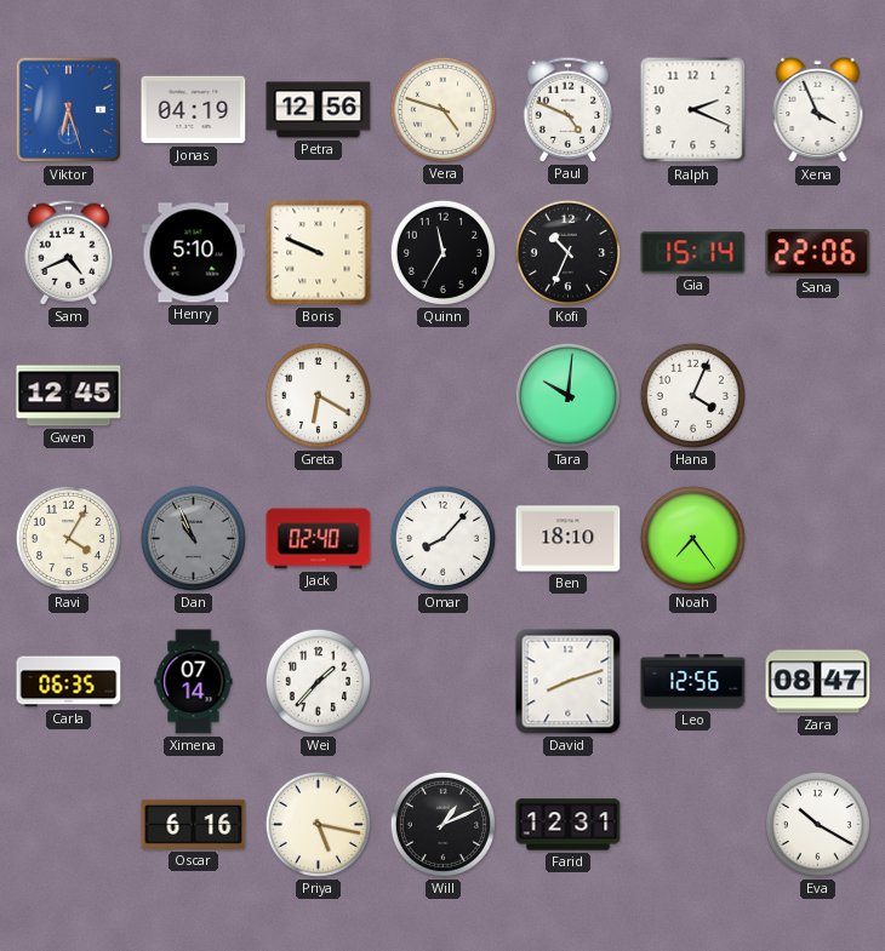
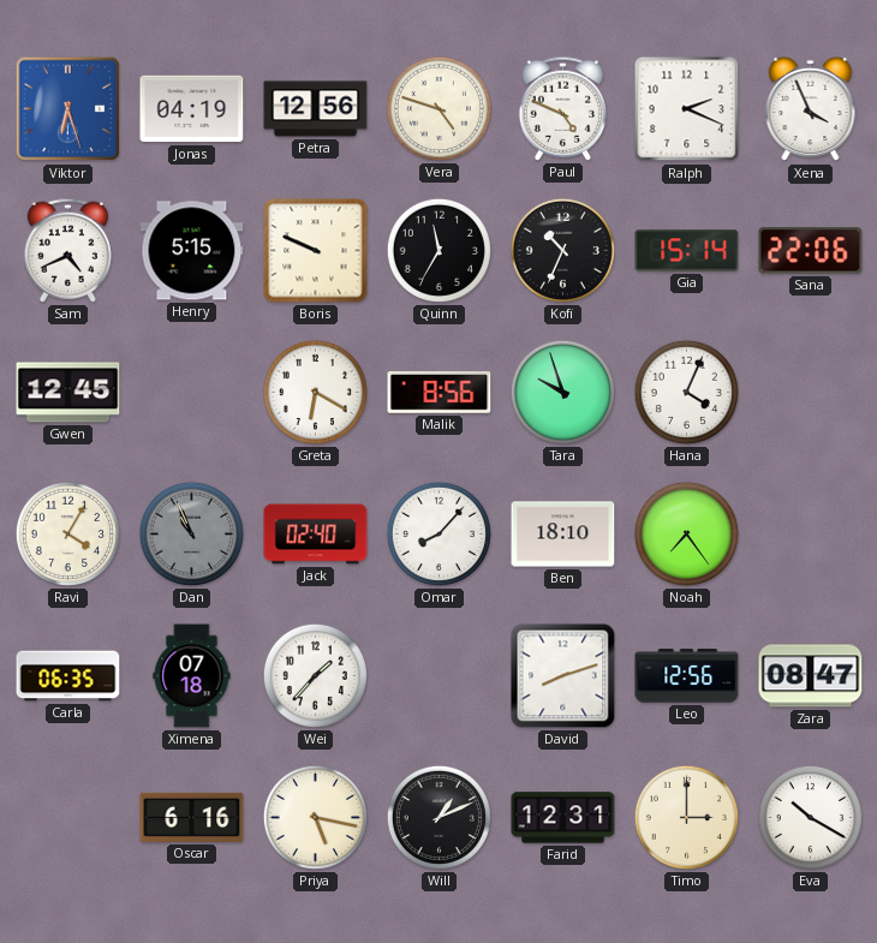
Henry: 5:10 -> 5:15
Malik: none -> 8:56
Tara: 10:01 -> 9:57
Ximena: 07:14 -> 07:18
Timo: none -> 3:00
